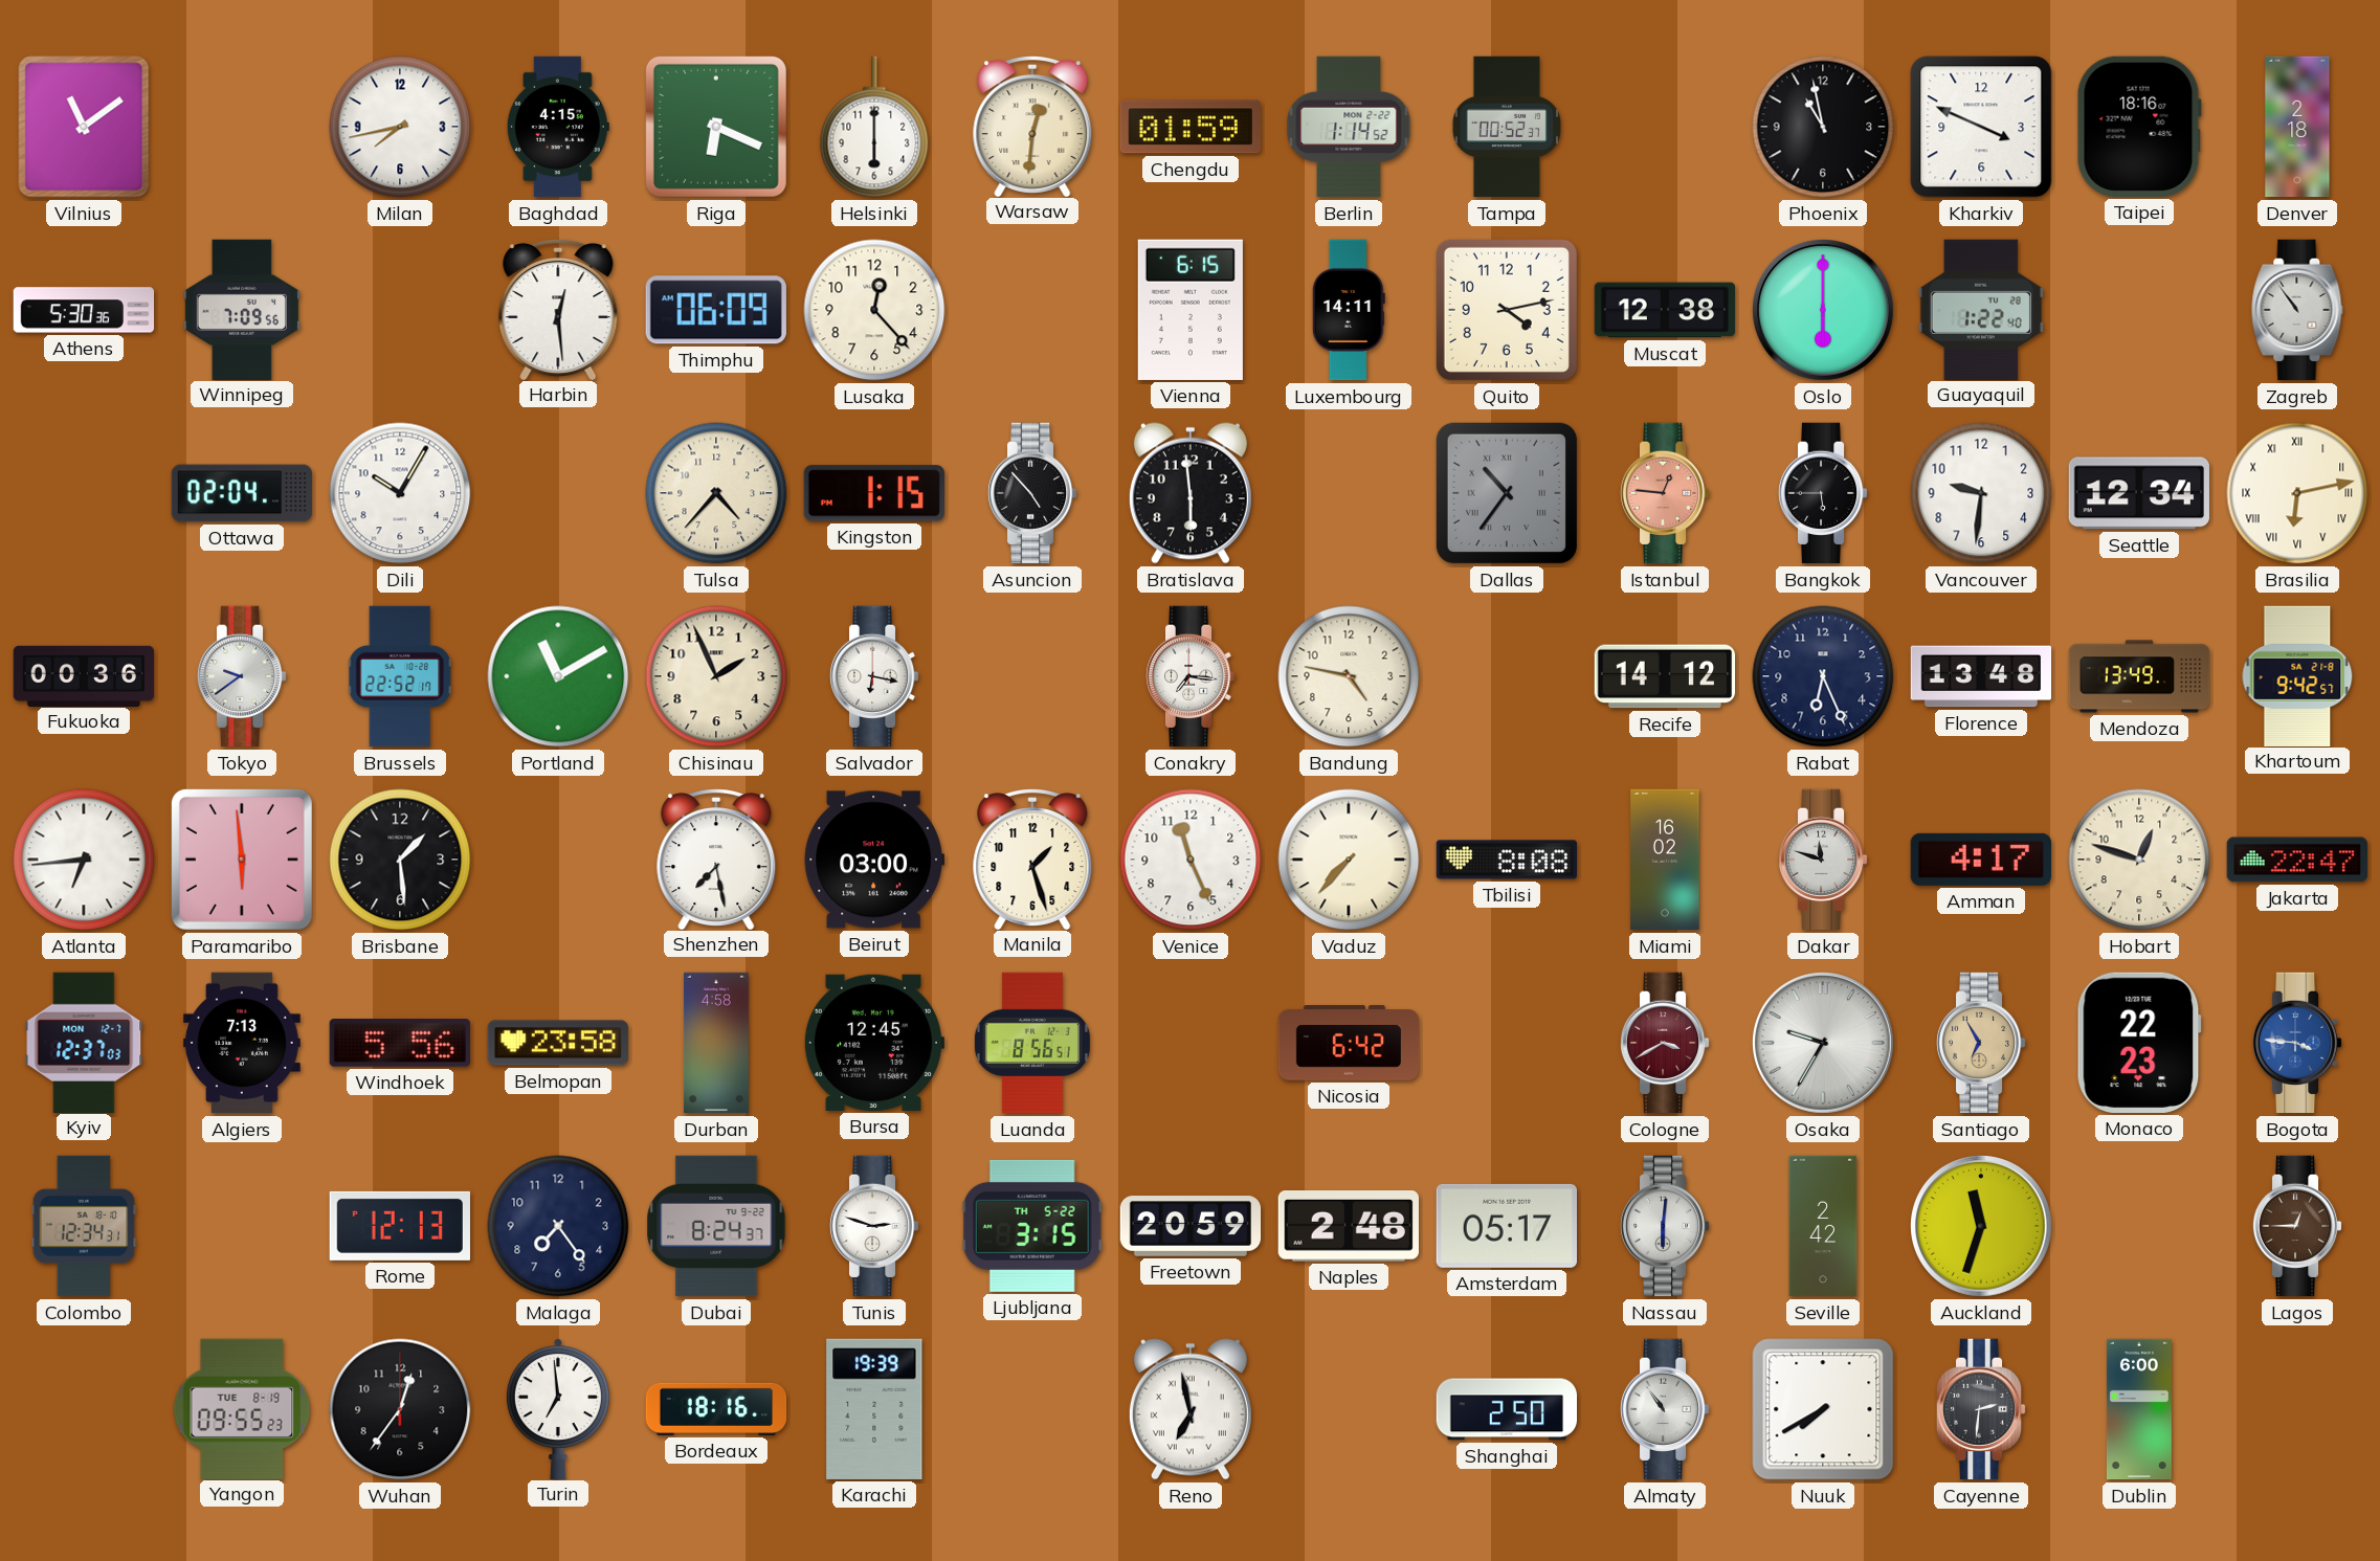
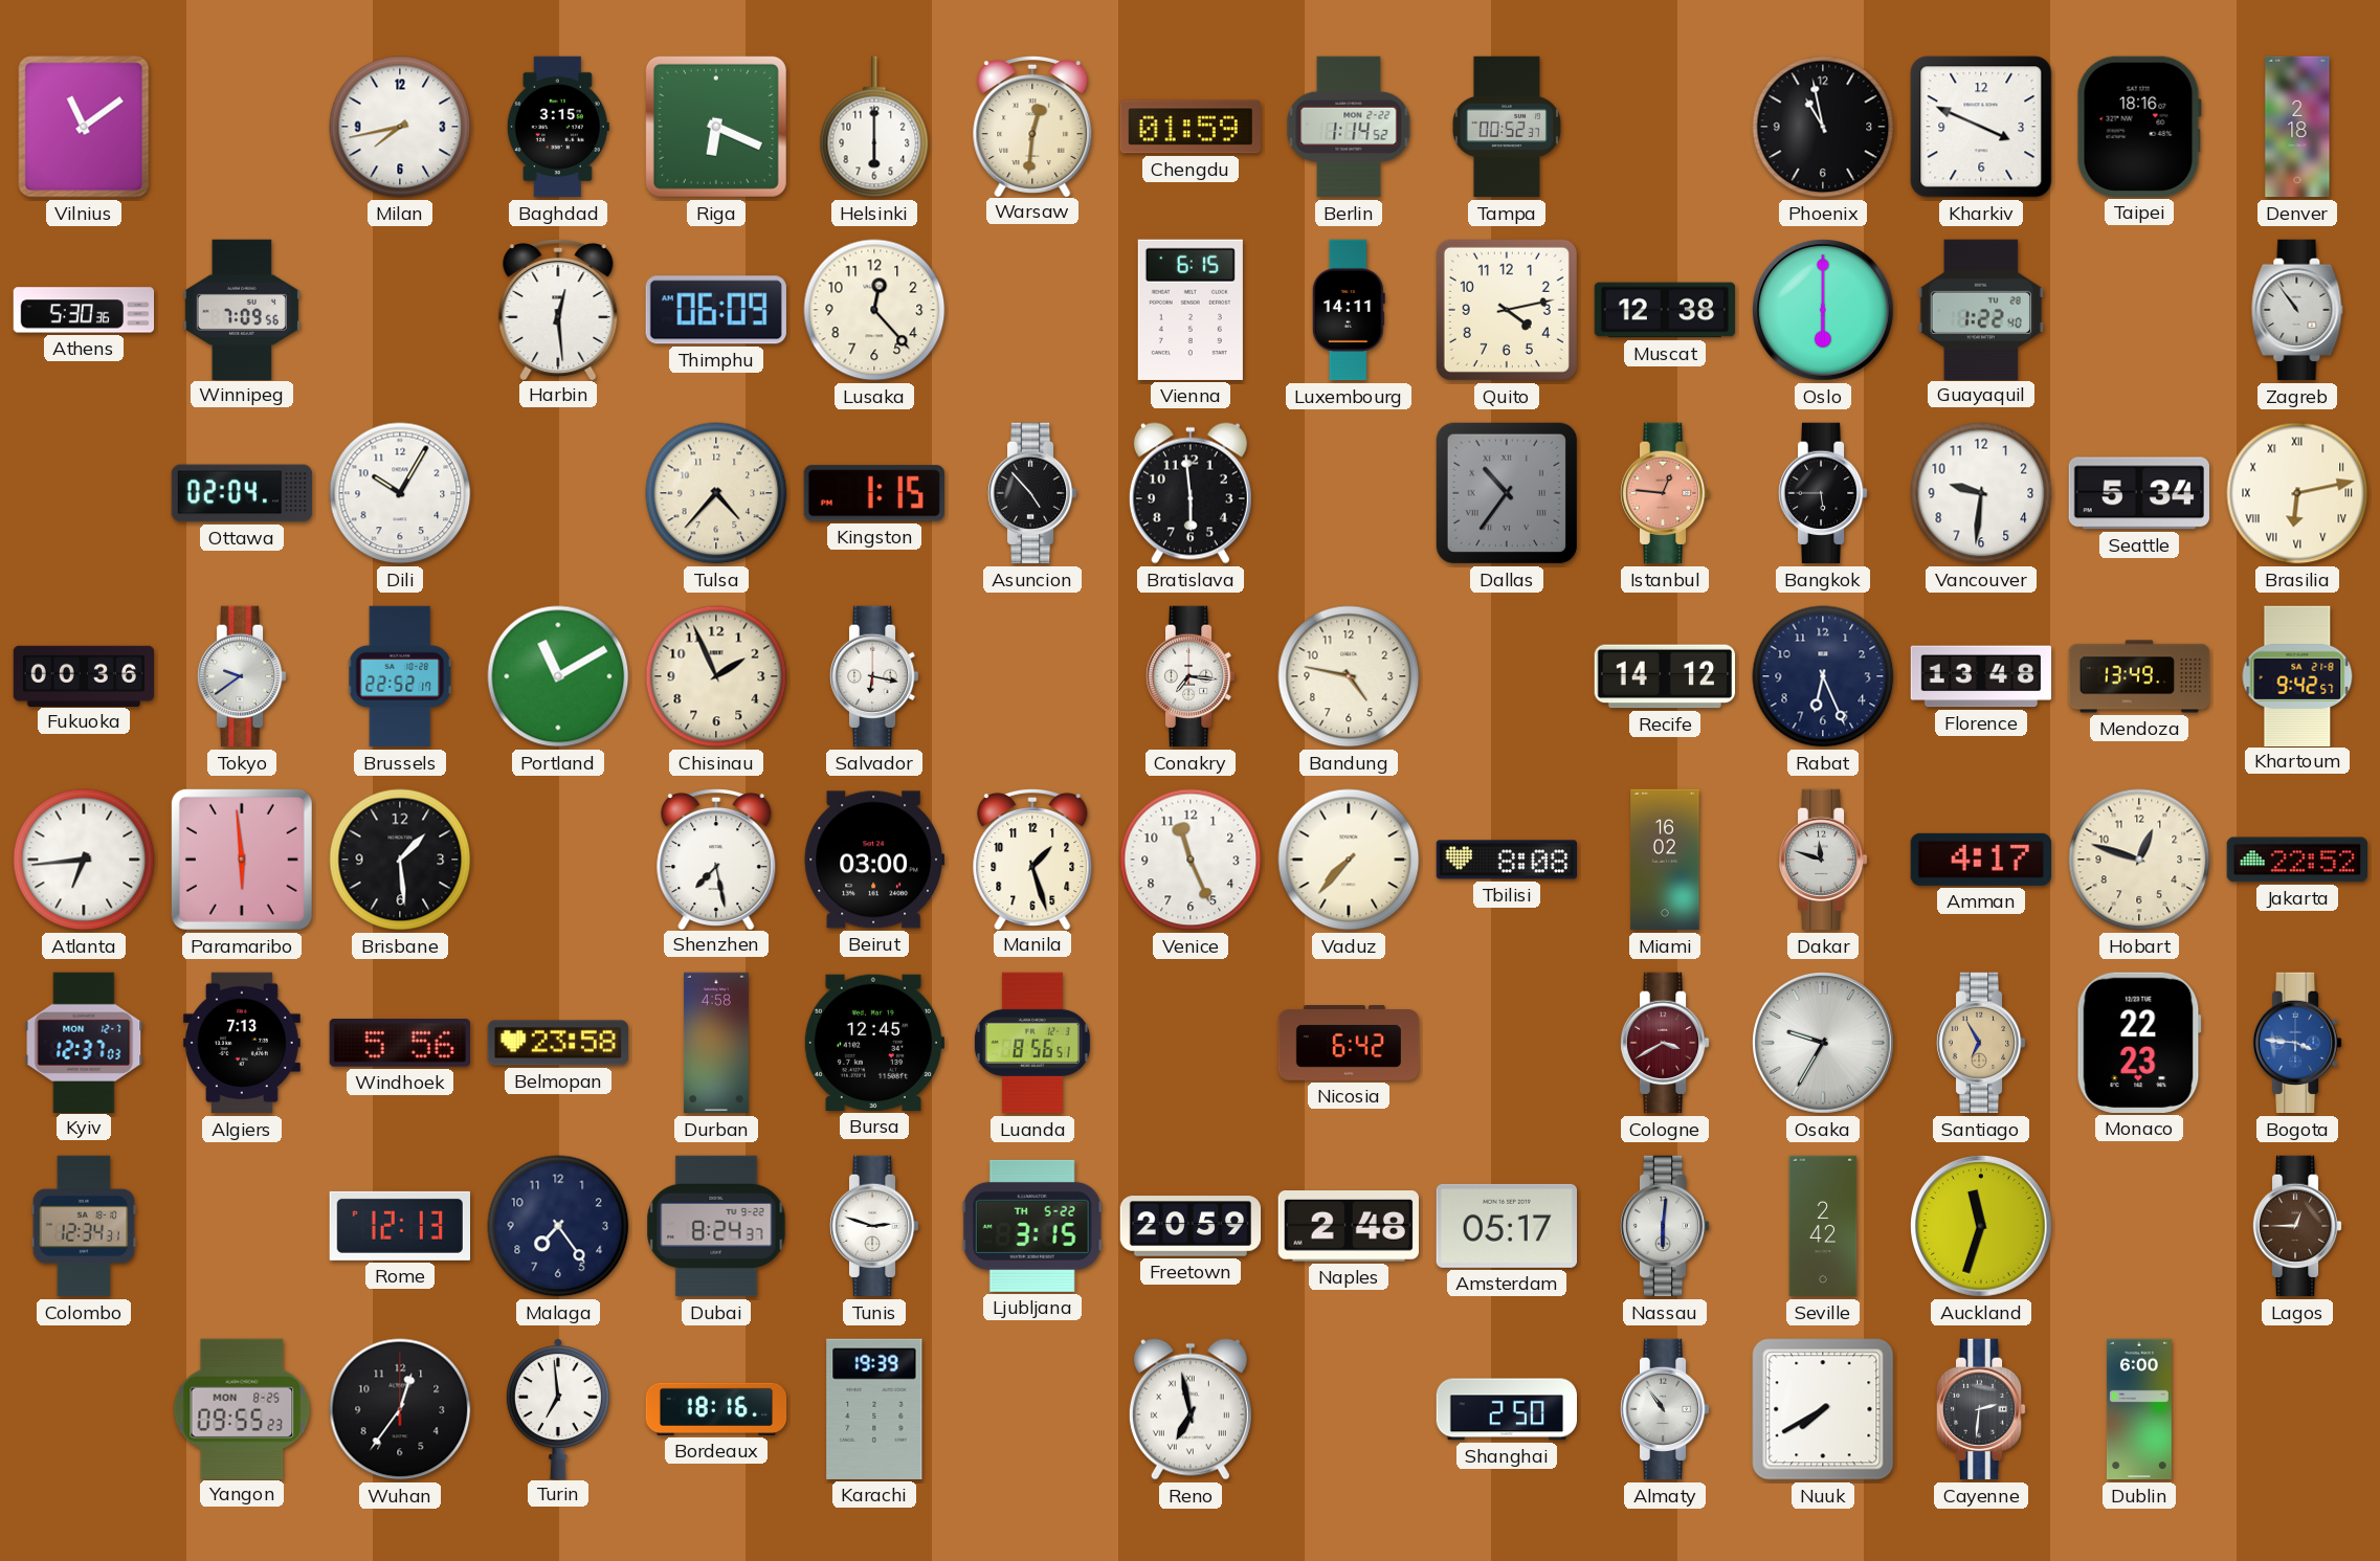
Baghdad: 4:15 -> 3:15
Seattle: 12:34 -> 5:34
Jakarta: 22:47 -> 22:52
Yangon date: TUE 8-19 -> MON 8-25
